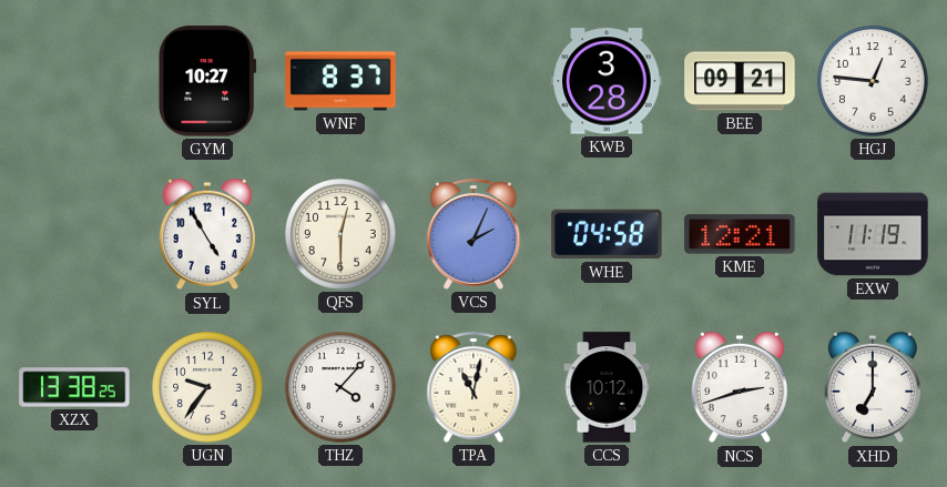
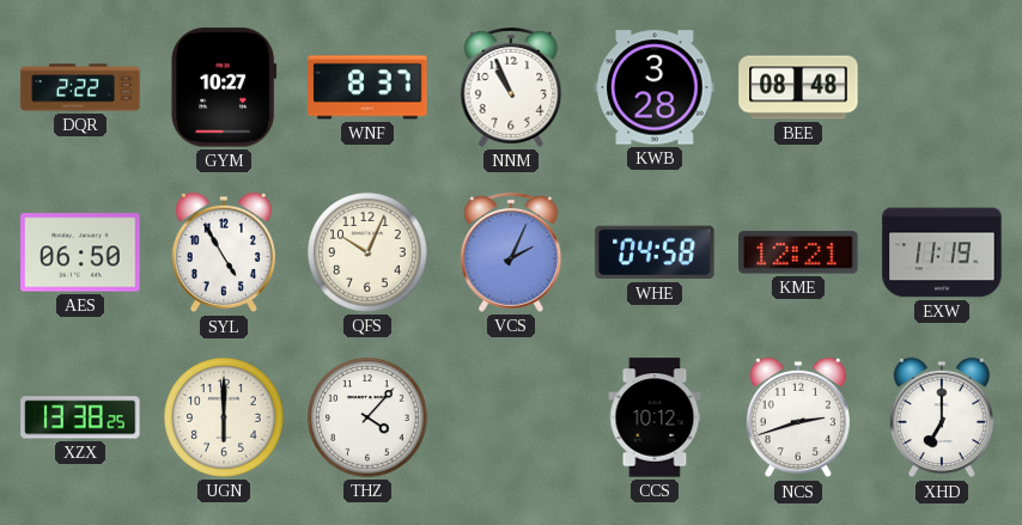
DQR: none -> 2:22
NNM: none -> 10:56
BEE: 09:21 -> 08:48
HGJ: 12:46 -> none
AES: none -> 06:50
QFS: 12:30 -> 10:04
UGN: 9:36 -> 6:00
TPA: 11:02 -> none
